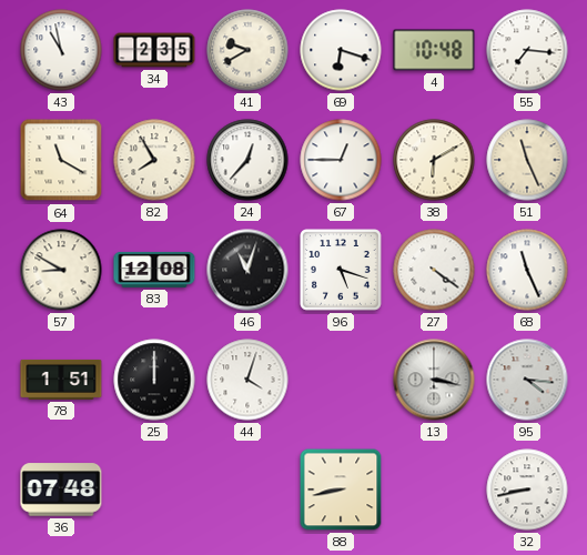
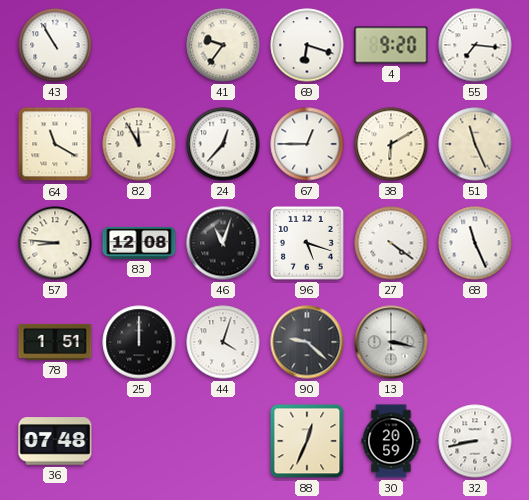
43: 10:58 -> 10:55
34: 2:35 -> none
41: 9:40 -> 9:36
4: 10:48 -> 9:20
82: 7:55 -> 11:55
57: 8:50 -> 8:46
90: none -> 9:22
95: 4:16 -> none
88: 8:43 -> 12:34
30: none -> 20:59
